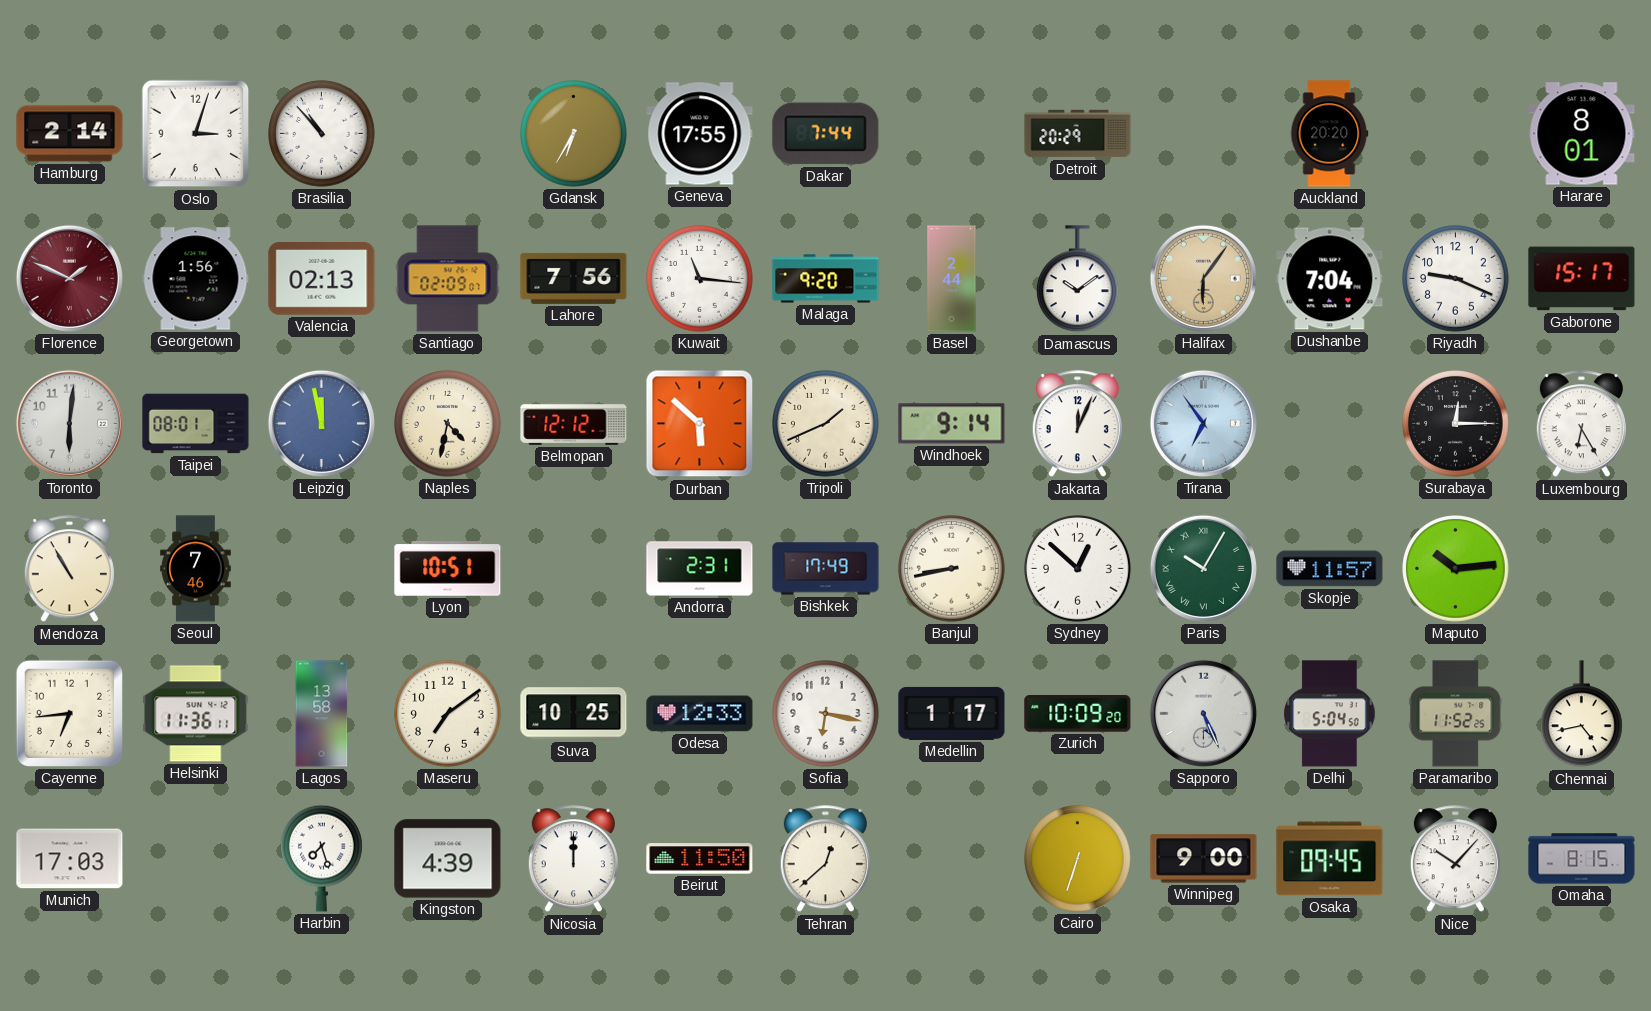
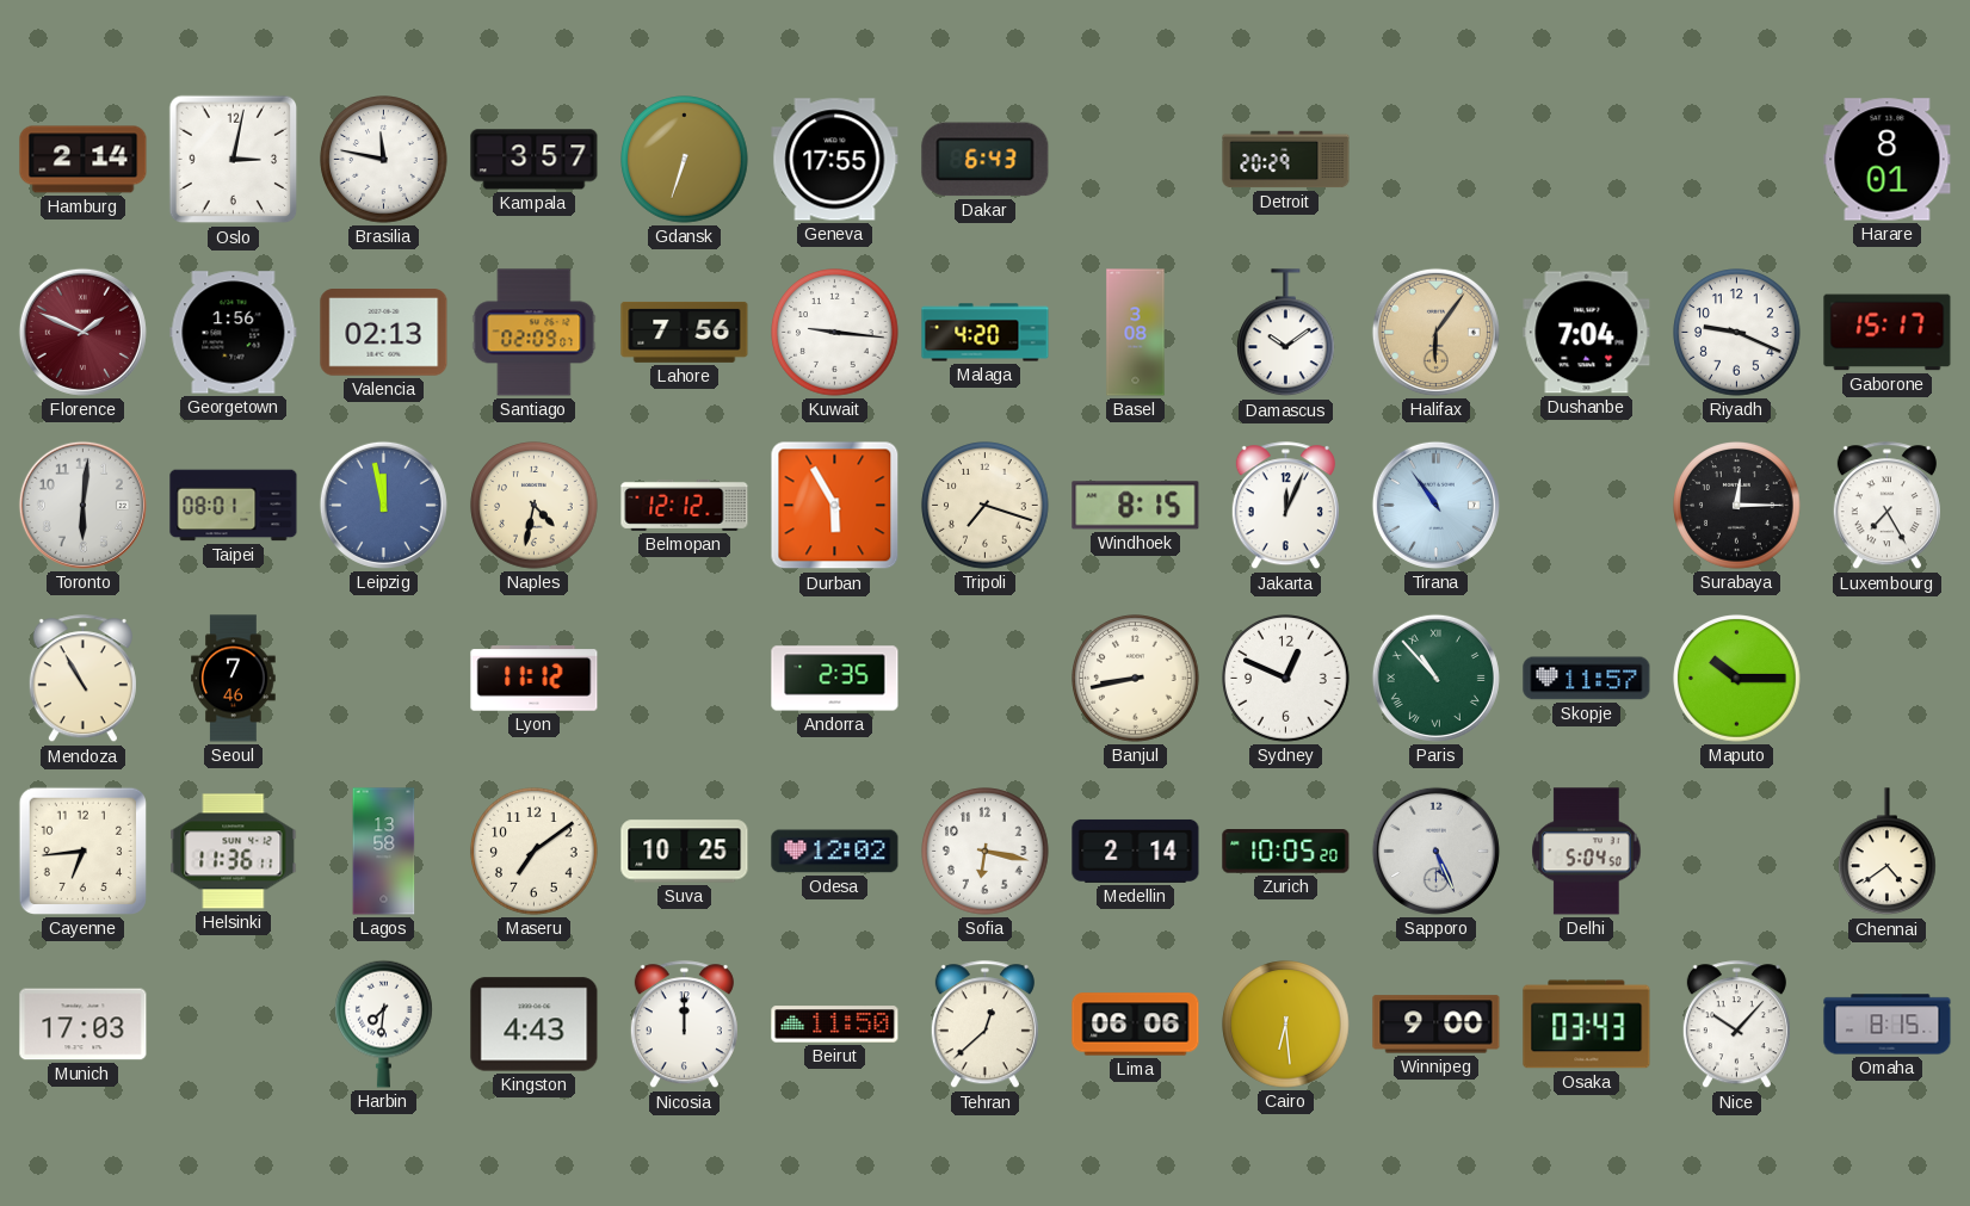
Oslo: 3:03 -> 3:02
Brasilia: 10:53 -> 11:47
Kampala: none -> 3:57
Gdansk: 6:35 -> 6:33
Dakar: 7:44 -> 6:43
Auckland: 20:20 -> none
Kuwait: 11:16 -> 9:16
Malaga: 9:20 -> 4:20
Basel: 2:44 -> 3:08
Durban: 5:52 -> 5:55
Tripoli: 1:41 -> 7:18
Windhoek: 9:14 -> 8:15
Tirana: 6:54 -> 10:54
Luxembourg: 6:25 -> 7:25
Lyon: 10:51 -> 11:12
Andorra: 2:31 -> 2:35
Bishkek: 17:49 -> none
Sydney: 12:52 -> 12:49
Paris: 10:05 -> 10:53
Maputo: 10:14 -> 10:15
Odesa: 12:33 -> 12:02
Medellin: 1:17 -> 2:14
Zurich: 10:09 -> 10:05
Paramaribo: 11:52 -> none
Chennai: 4:43 -> 4:39
Harbin: 7:27 -> 7:31
Kingston: 4:39 -> 4:43
Lima: none -> 06:06
Cairo: 6:33 -> 6:29
Osaka: 09:45 -> 03:43
